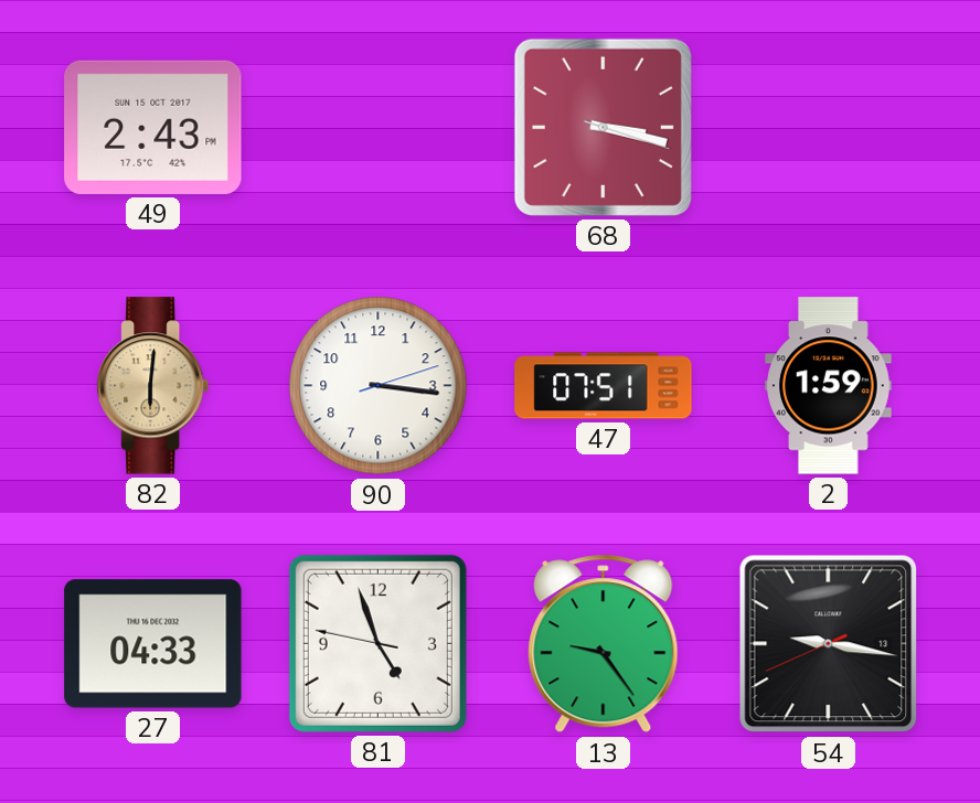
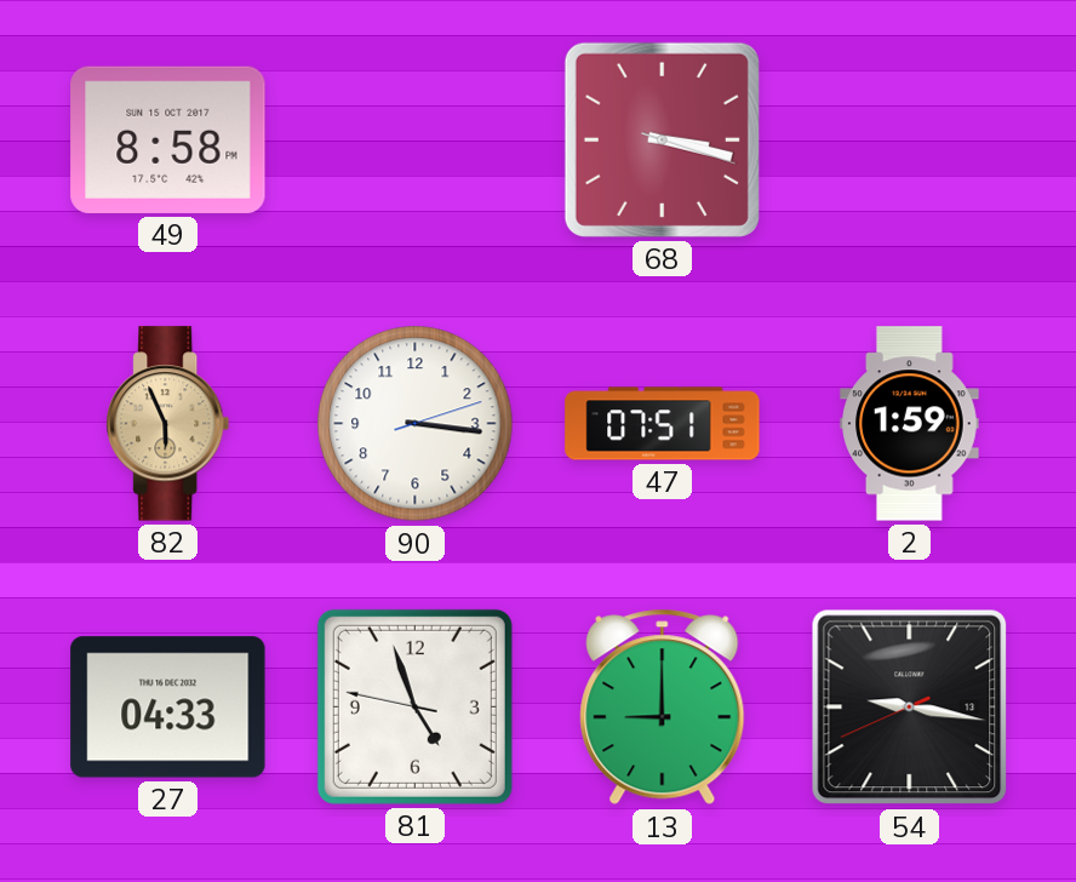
49: 2:43 -> 8:58
82: 6:01 -> 5:56
13: 9:24 -> 9:00
